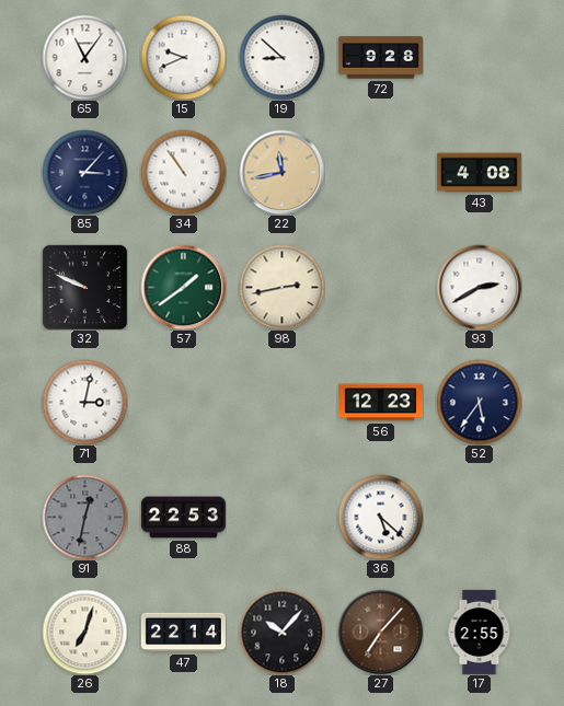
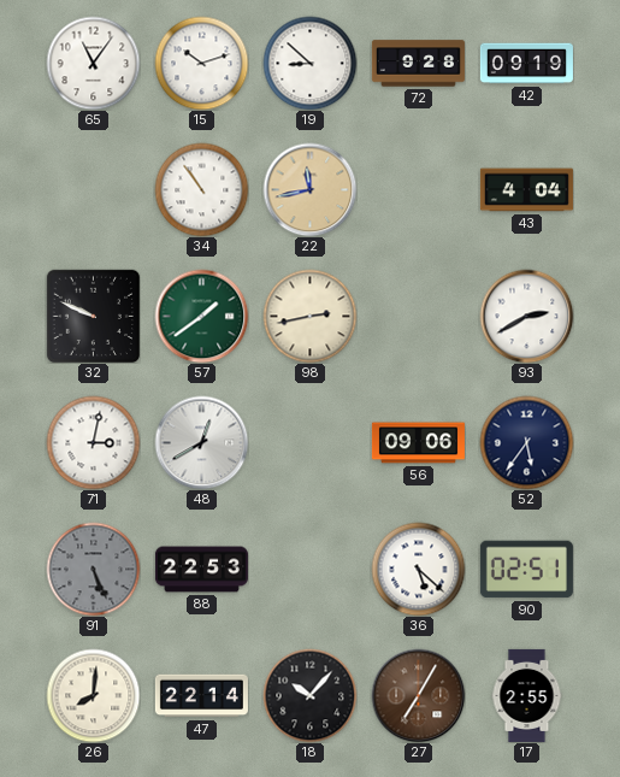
15: 9:41 -> 10:12
42: none -> 09:19
85: 3:07 -> none
43: 4:08 -> 4:04
48: none -> 12:40
56: 12:23 -> 09:06
91: 12:32 -> 5:26
90: none -> 02:51
26: 7:03 -> 8:01
27: 7:07 -> 7:05
